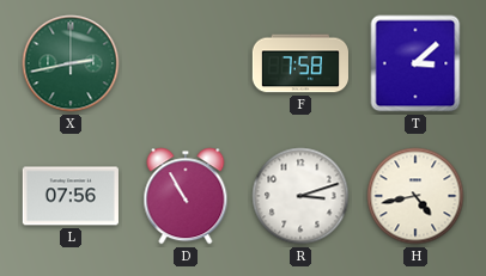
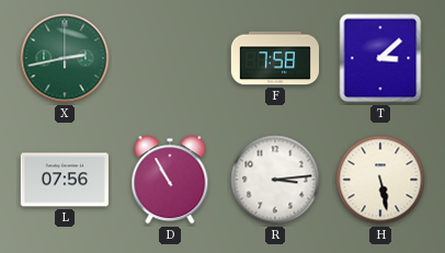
R: 3:12 -> 3:14
H: 4:43 -> 5:28
